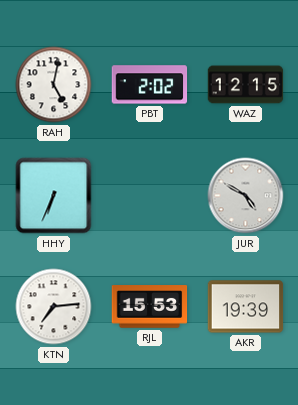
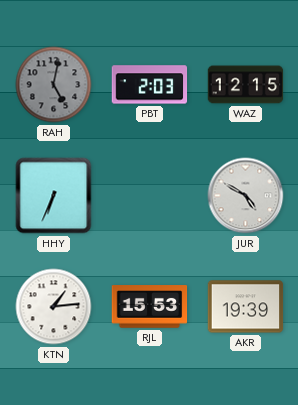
RAH dial: white -> grey
PBT: 2:02 -> 2:03
KTN: 7:14 -> 1:14
